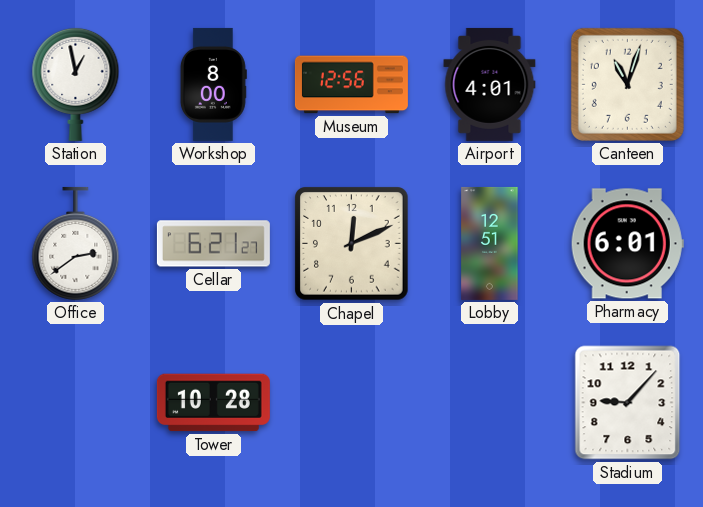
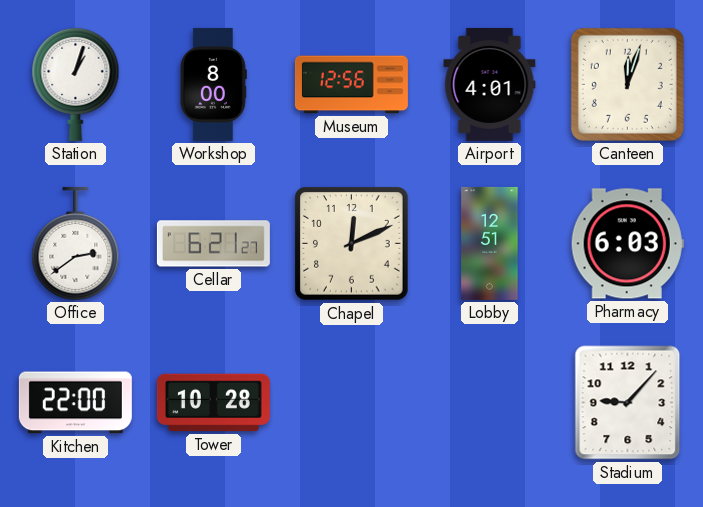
Station: 12:58 -> 1:03
Canteen: 11:03 -> 12:03
Pharmacy: 6:01 -> 6:03
Kitchen: none -> 22:00
